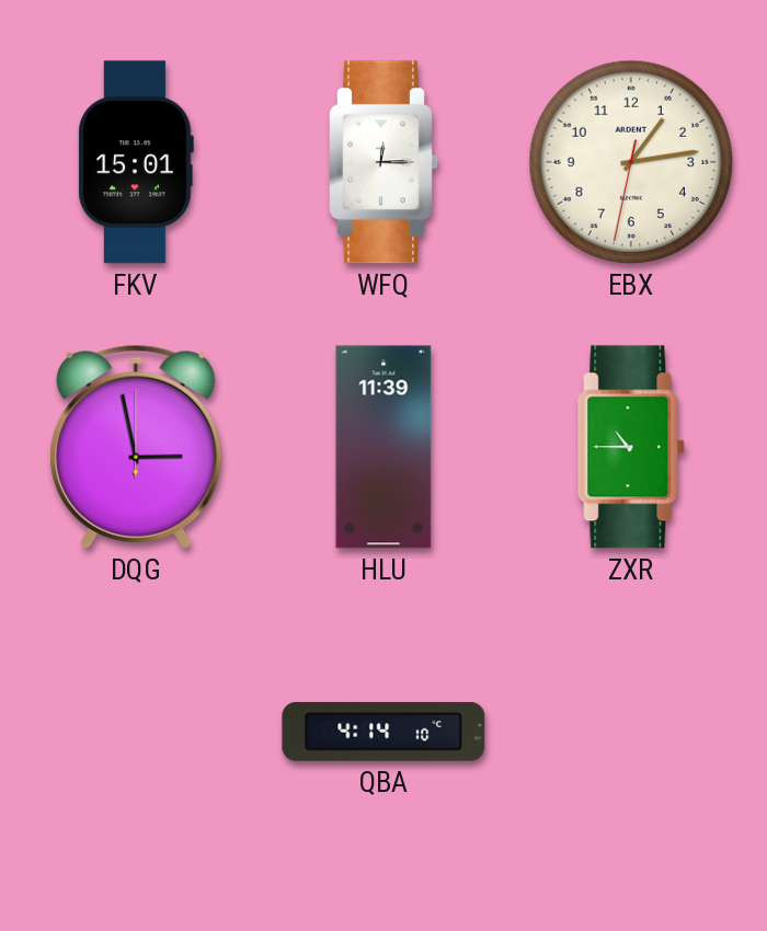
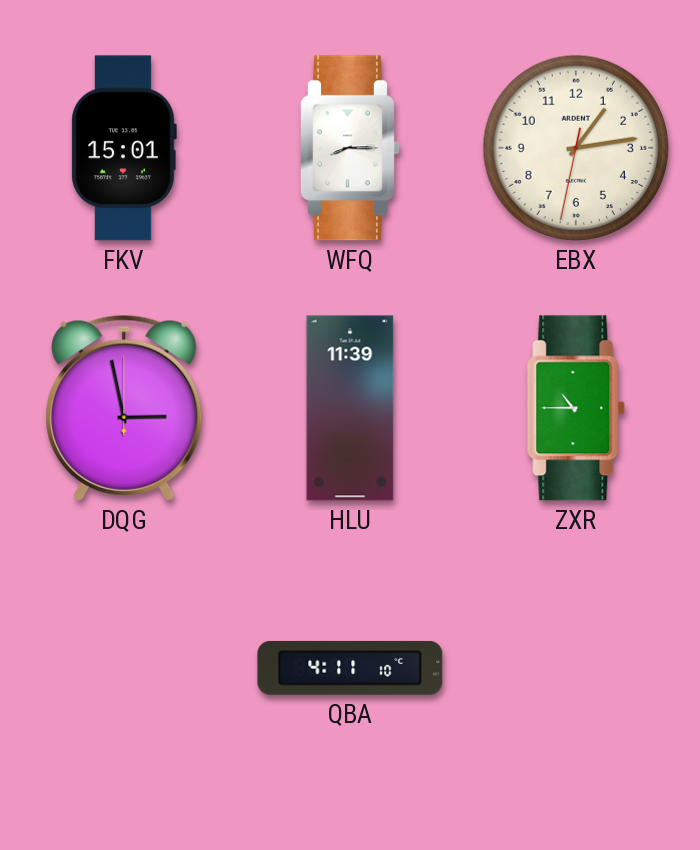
WFQ: 12:15 -> 8:15
QBA: 4:14 -> 4:11
